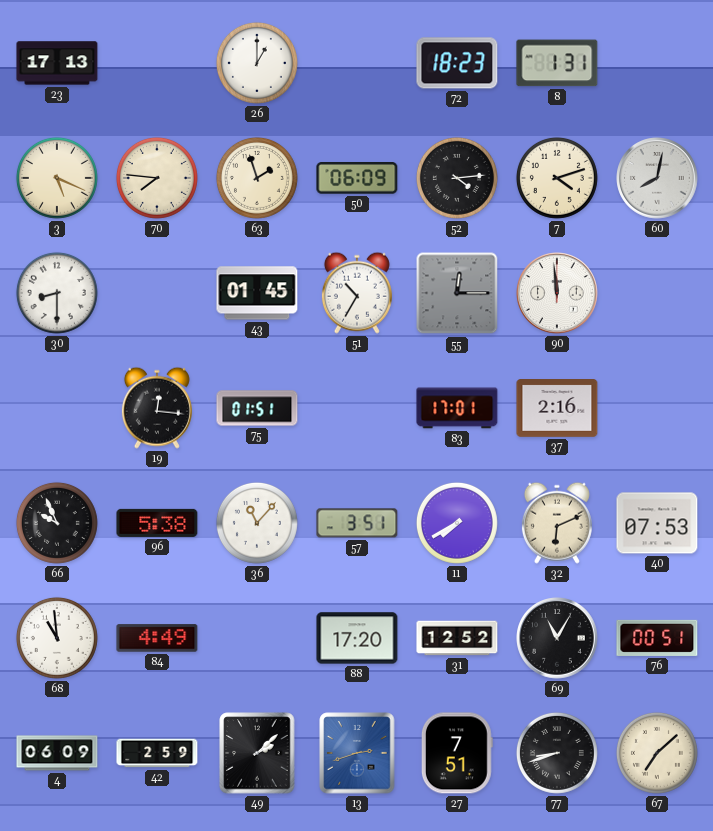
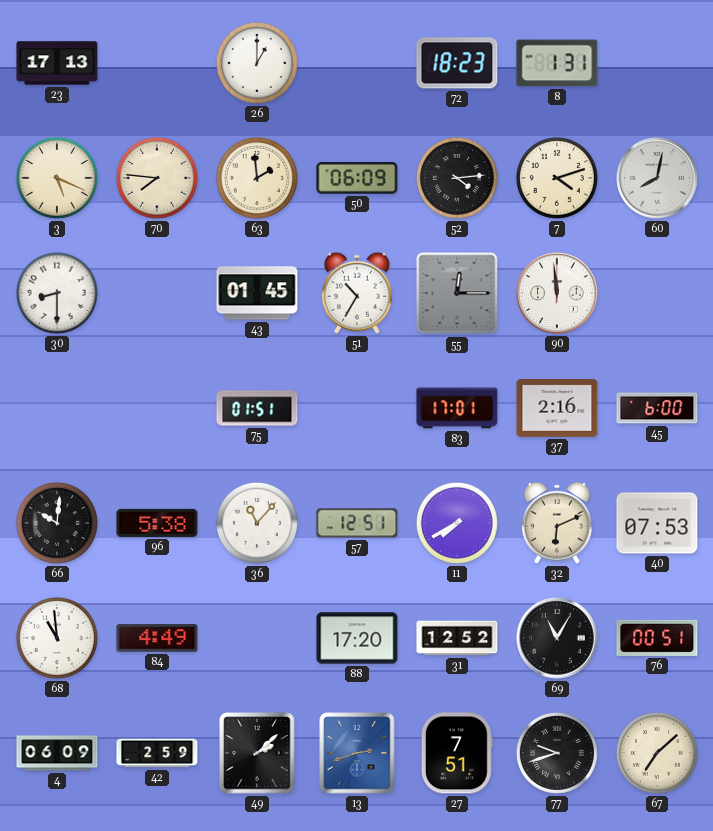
63: 1:57 -> 1:59
19: 12:16 -> none
45: none -> 6:00
66: 9:56 -> 10:01
57: 3:51 -> 12:51
77: 8:42 -> 9:42
